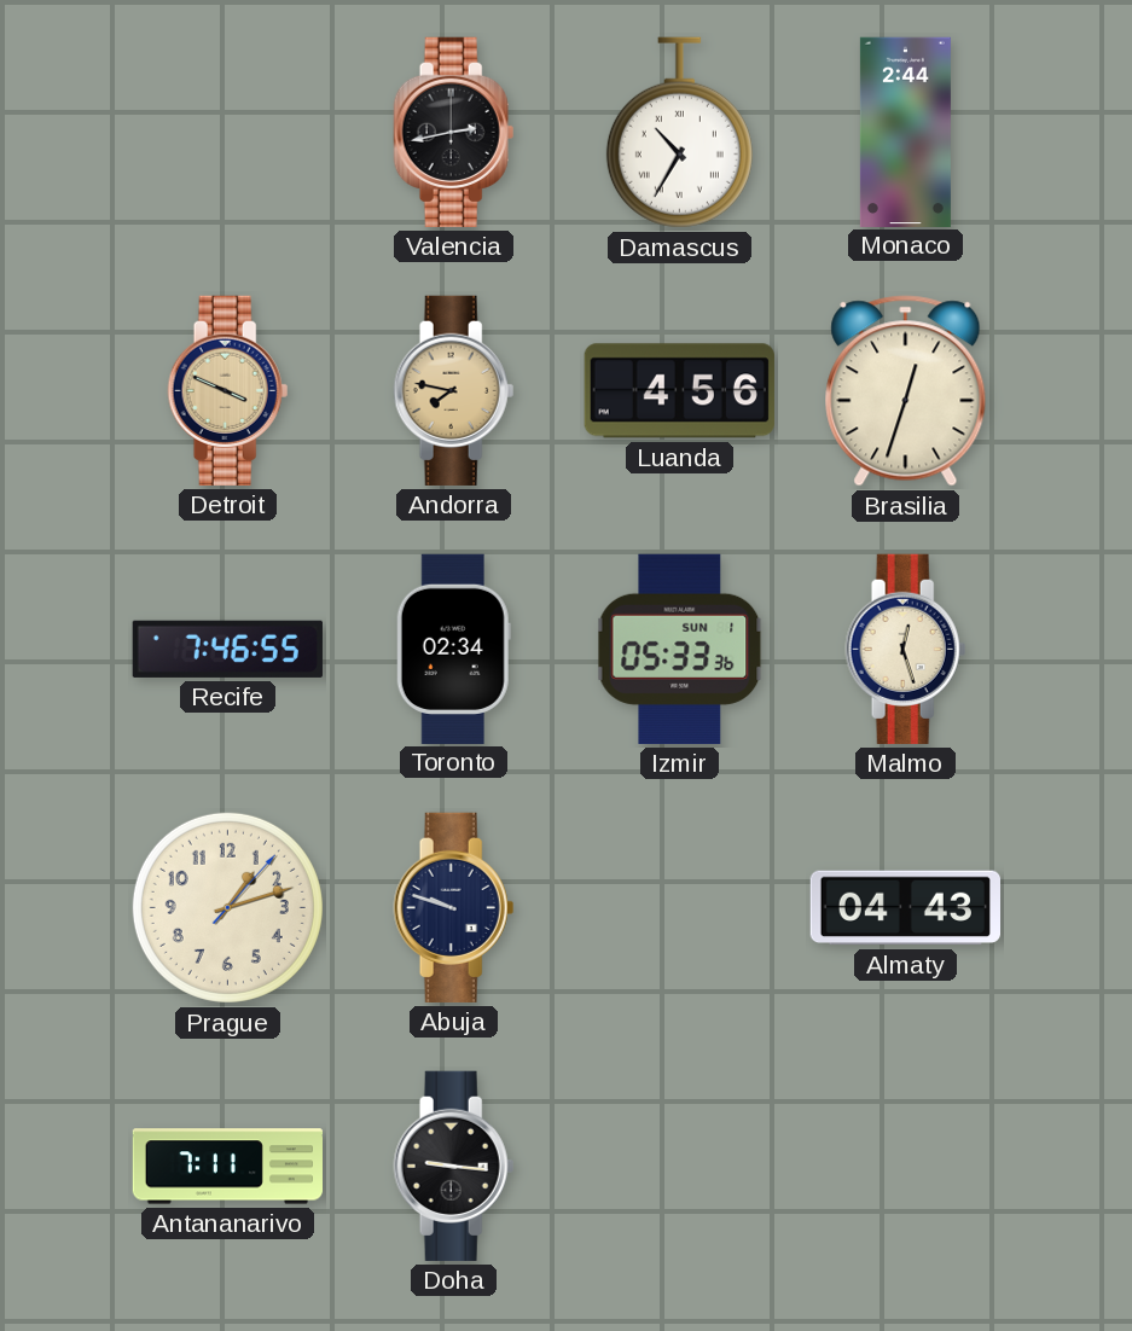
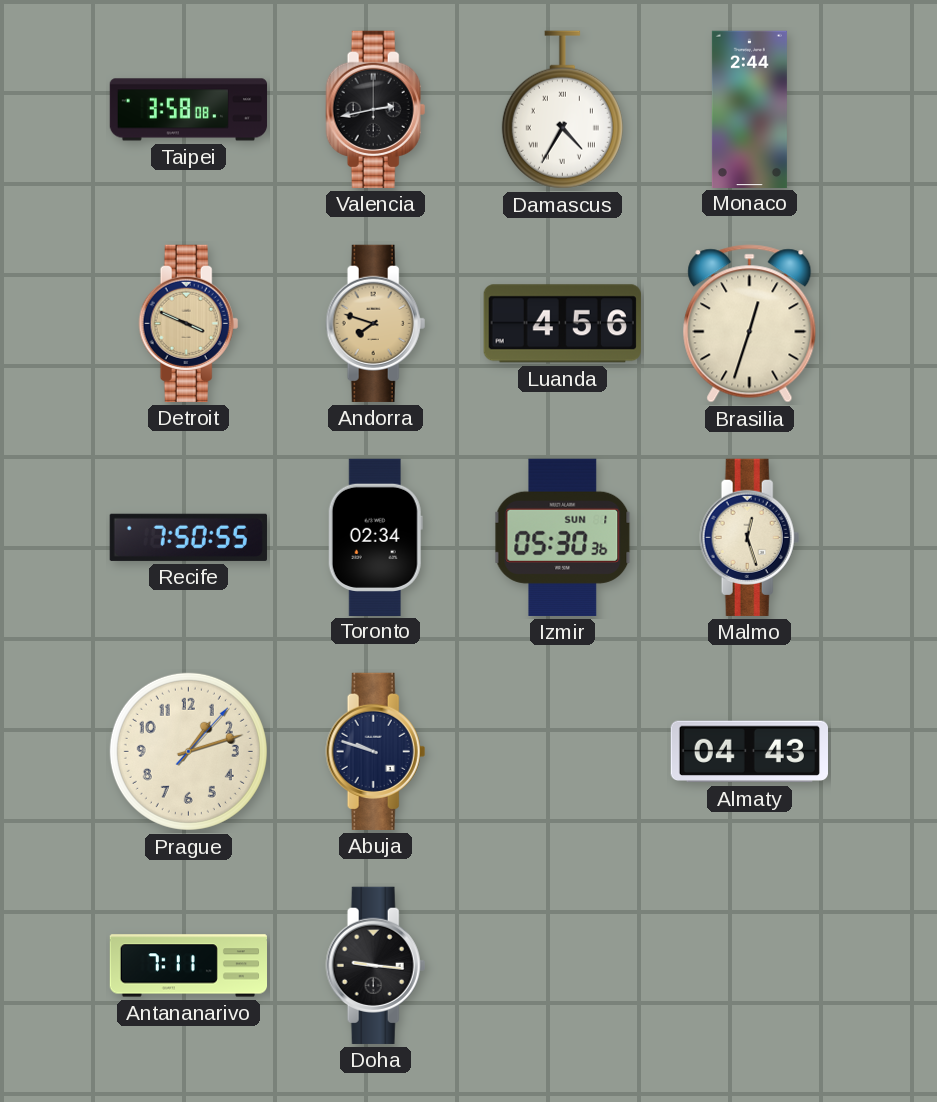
Taipei: none -> 3:58
Damascus: 10:35 -> 4:35
Andorra: 7:47 -> 7:48
Recife: 7:46 -> 7:50
Izmir: 05:33 -> 05:30
